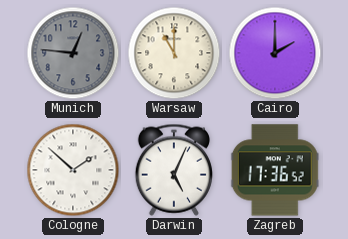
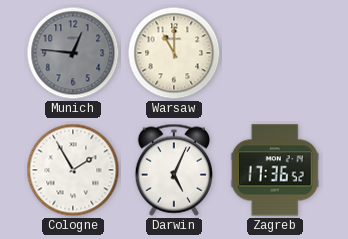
Cairo: 2:00 -> none
Cologne: 1:52 -> 1:55
